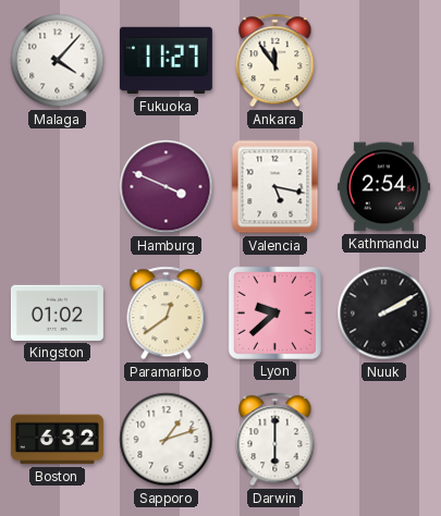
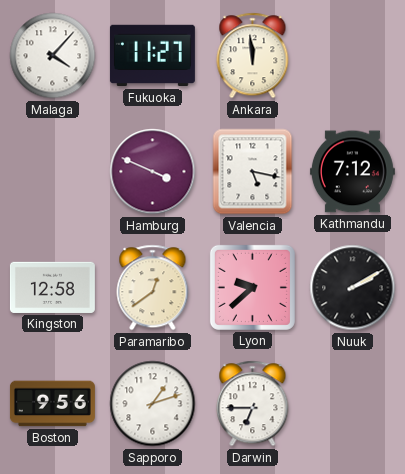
Ankara: 11:54 -> 11:59
Kathmandu: 2:54 -> 7:12
Kingston: 01:02 -> 12:58
Boston: 6:32 -> 9:56
Darwin: 6:00 -> 6:45
